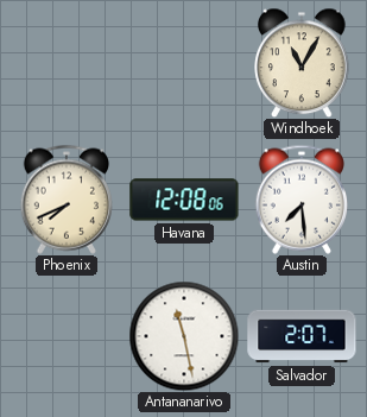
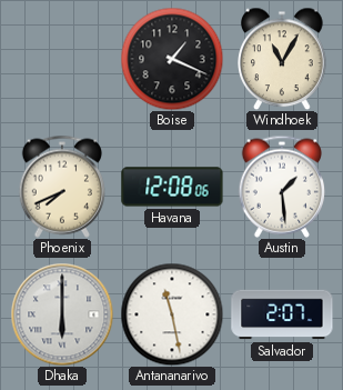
Boise: none -> 1:19
Austin: 7:29 -> 1:29
Dhaka: none -> 6:00
